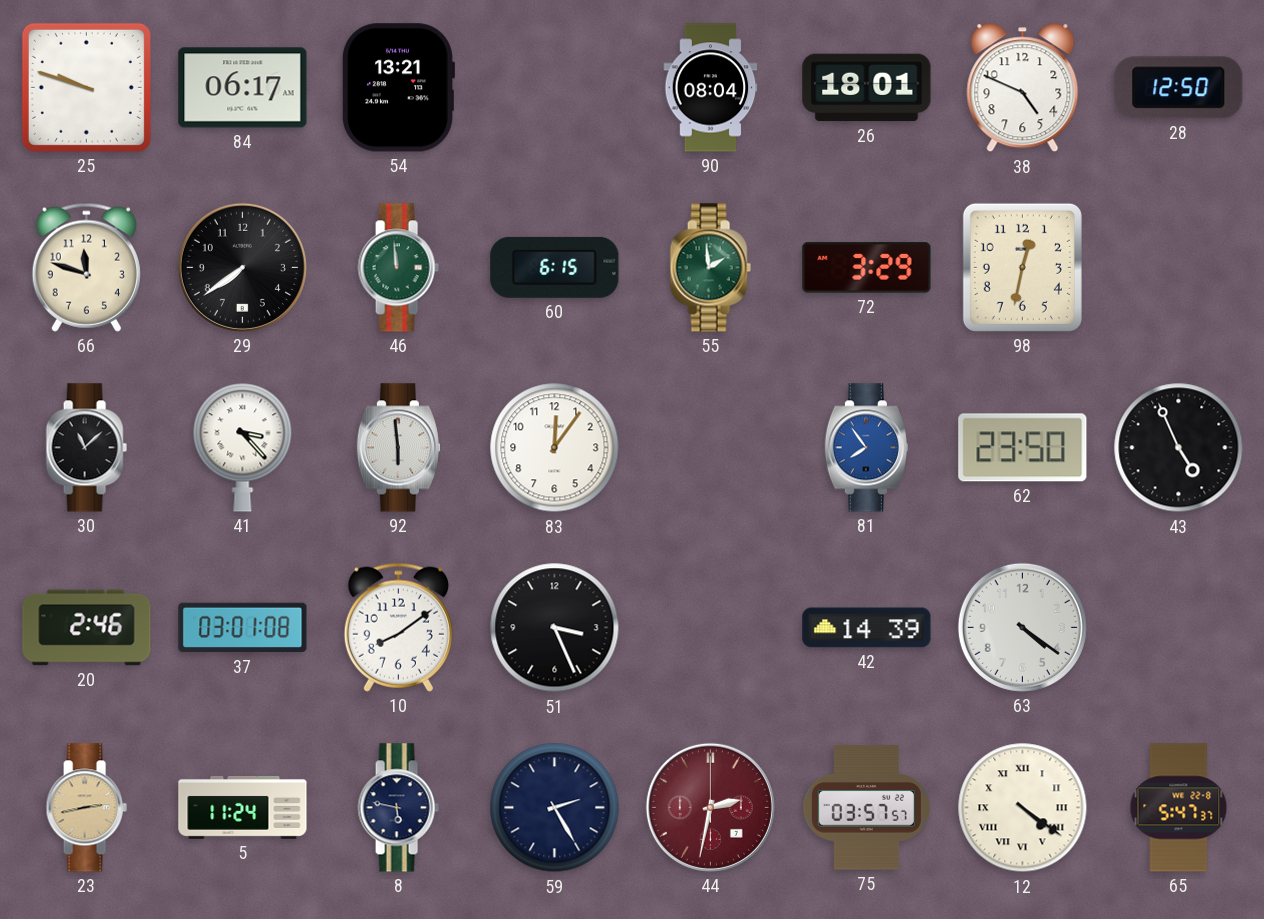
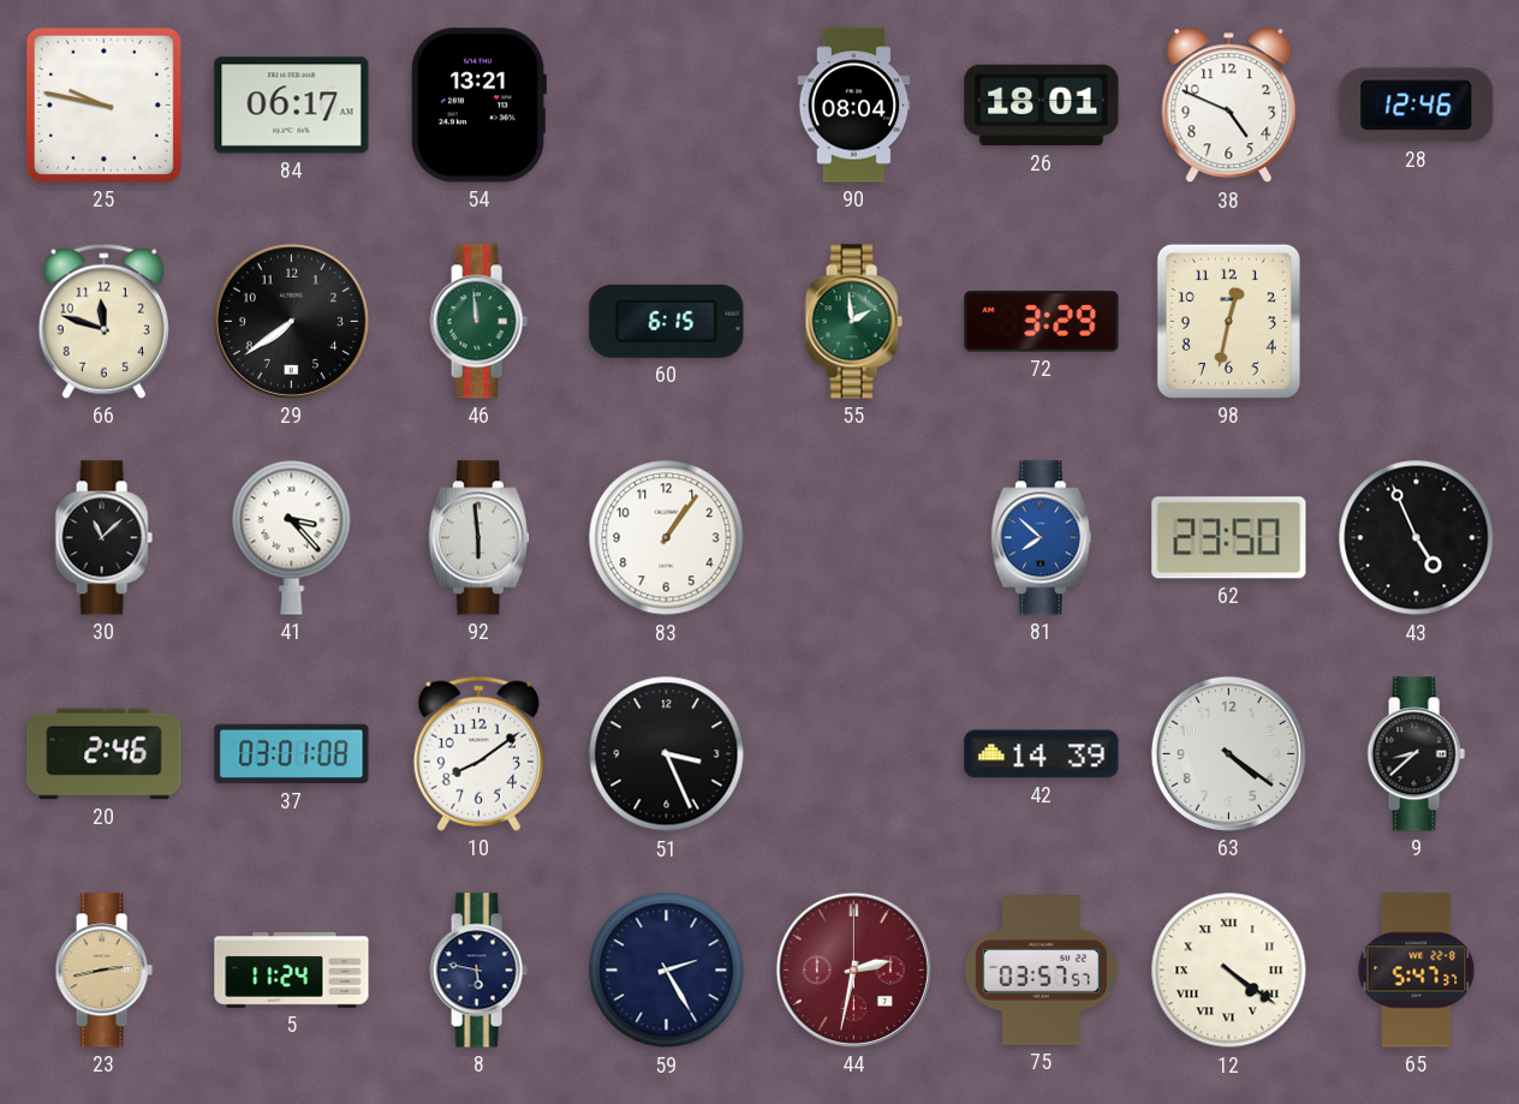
25: 9:48 -> 9:47
28: 12:50 -> 12:46
83: 12:06 -> 1:06
81: 7:54 -> 7:52
9: none -> 8:38
